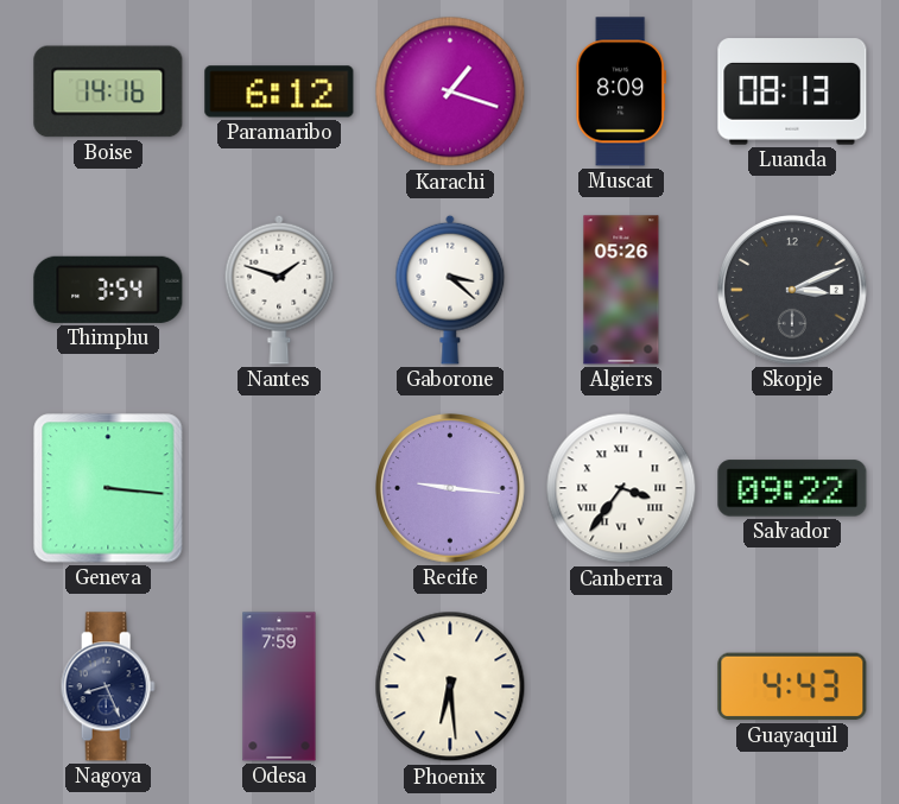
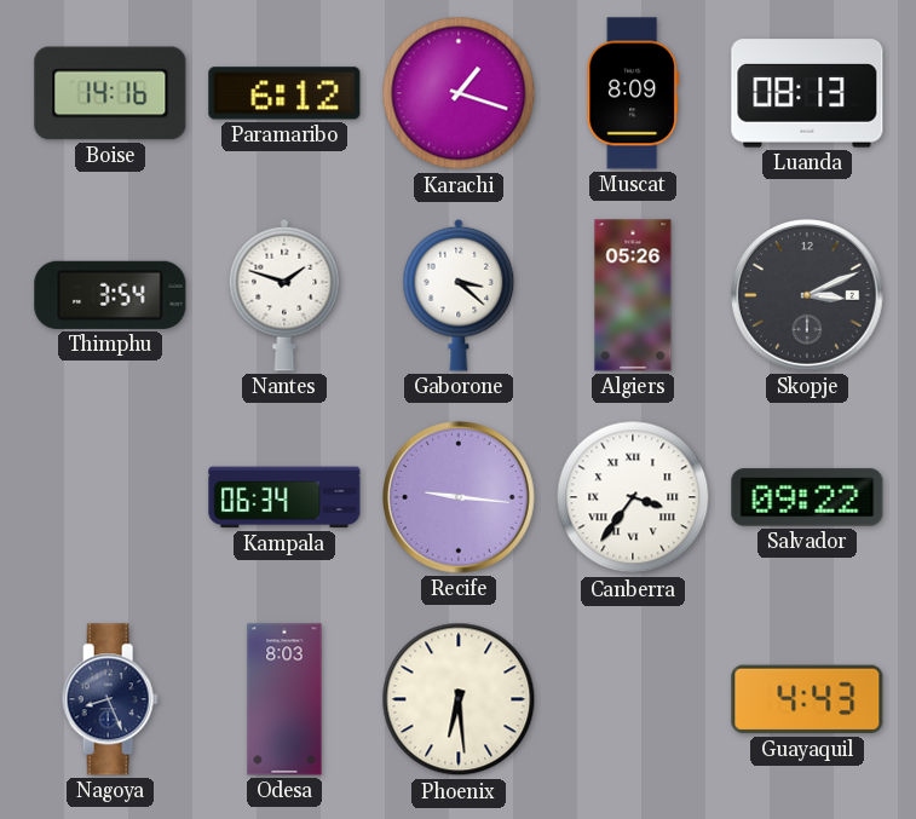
Geneva: 3:16 -> none
Kampala: none -> 06:34
Odesa: 7:59 -> 8:03
